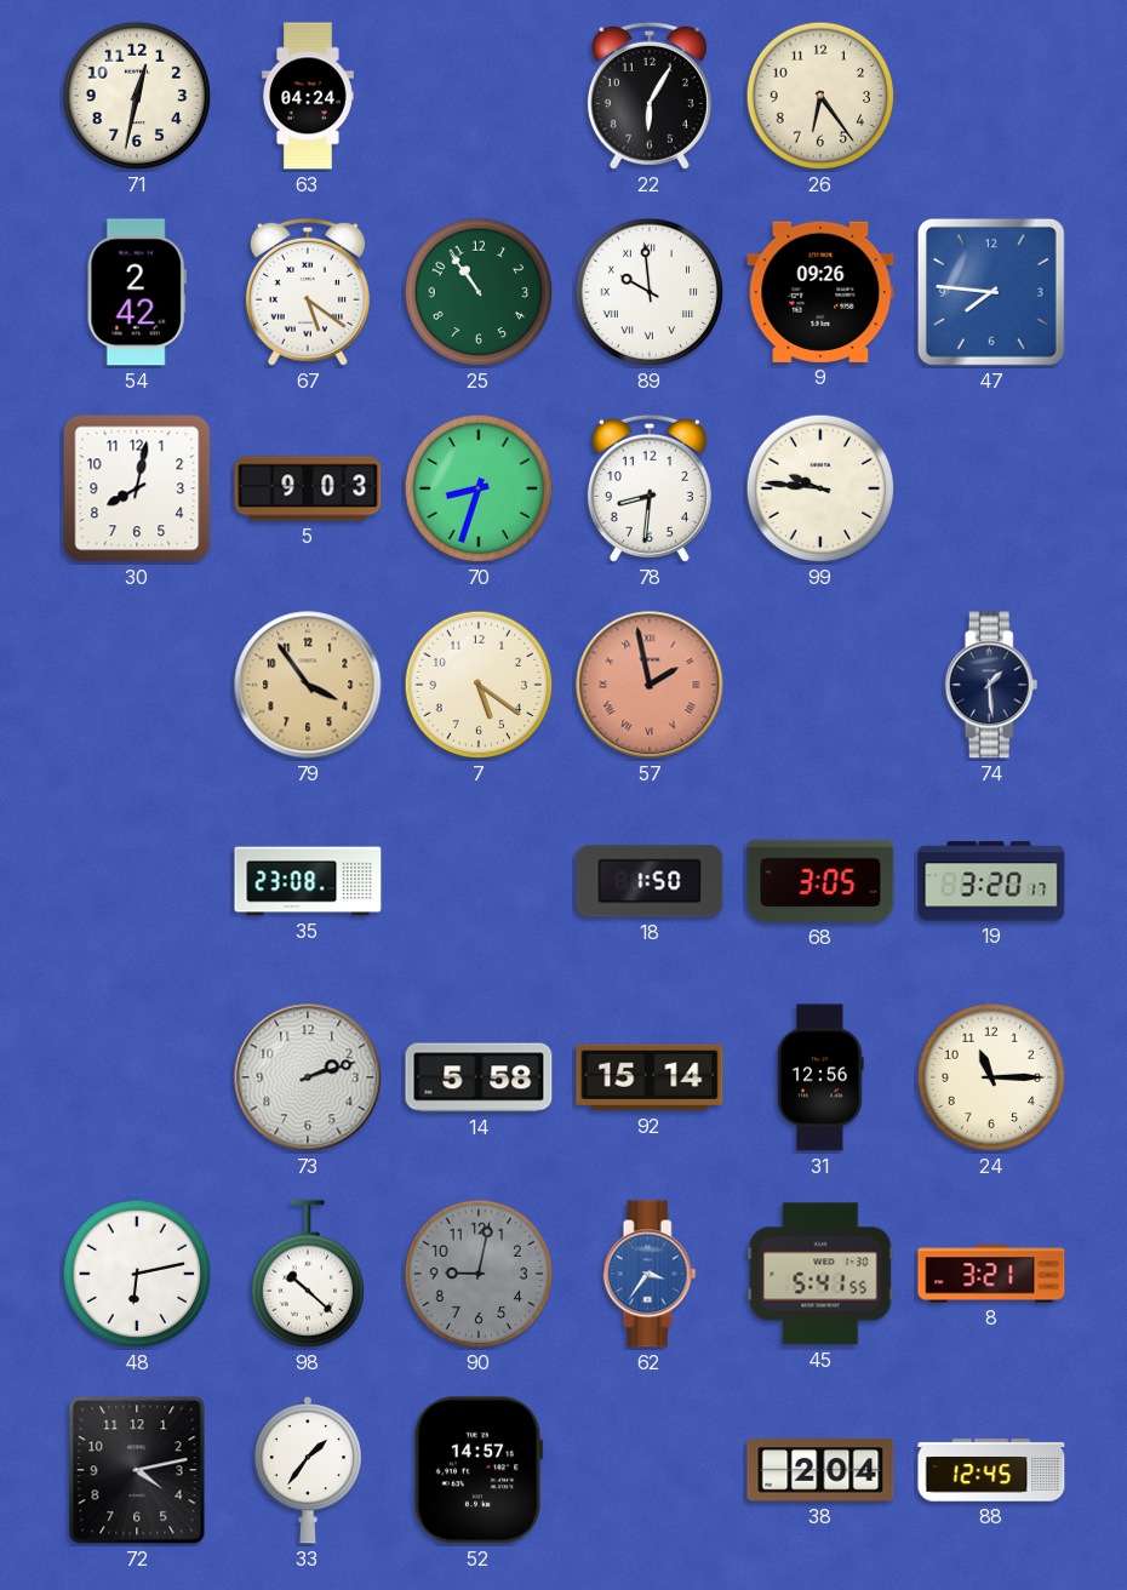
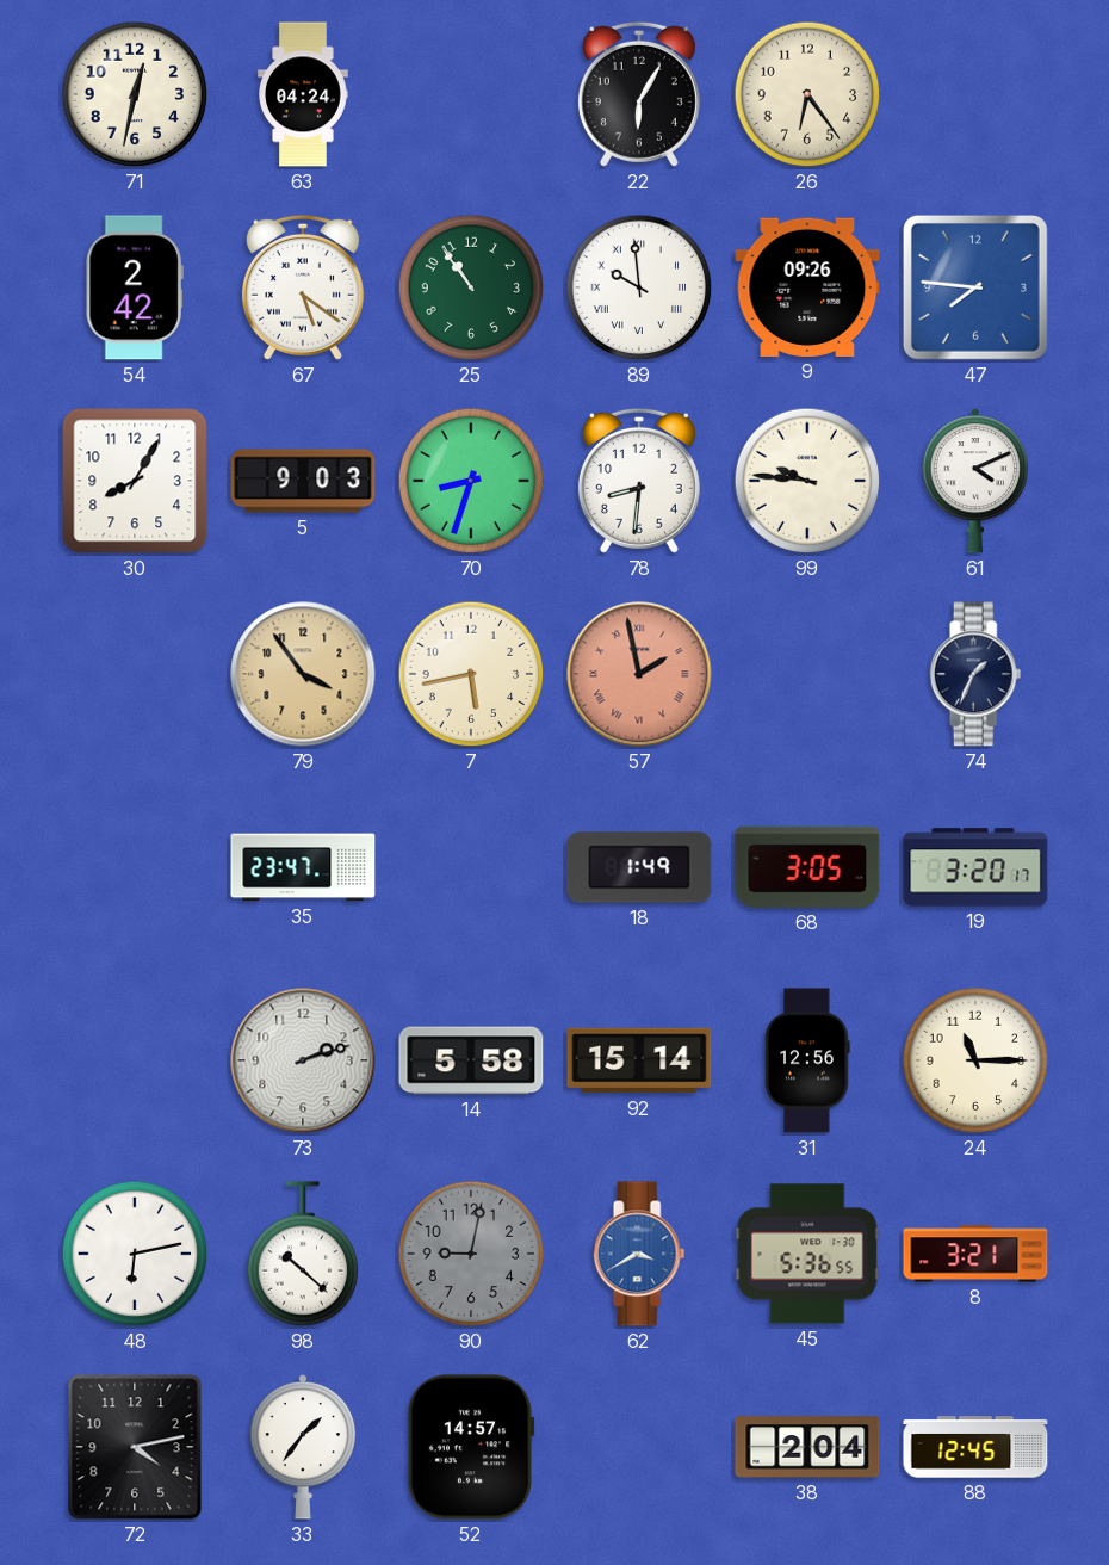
30: 8:02 -> 8:05
61: none -> 4:11
7: 5:21 -> 5:43
74: 1:29 -> 1:34
35: 23:08 -> 23:47
18: 1:50 -> 1:49
62: 3:36 -> 3:40
45: 5:41 -> 5:36
